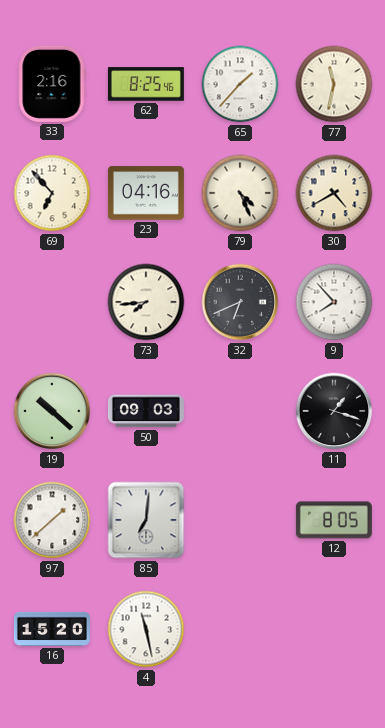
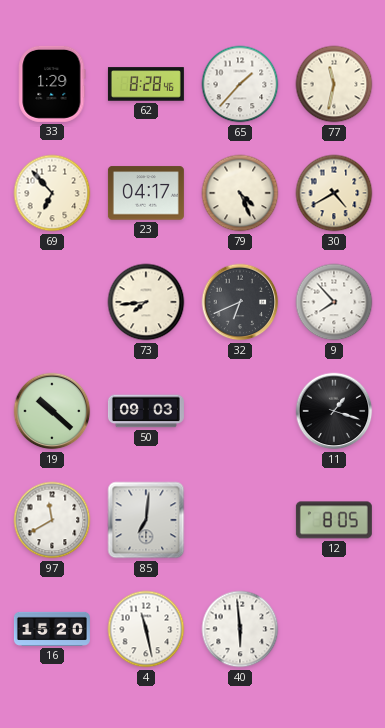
33: 2:16 -> 1:29
62: 8:25 -> 8:28
23: 04:16 -> 04:17
97: 1:38 -> 11:40
40: none -> 5:59
